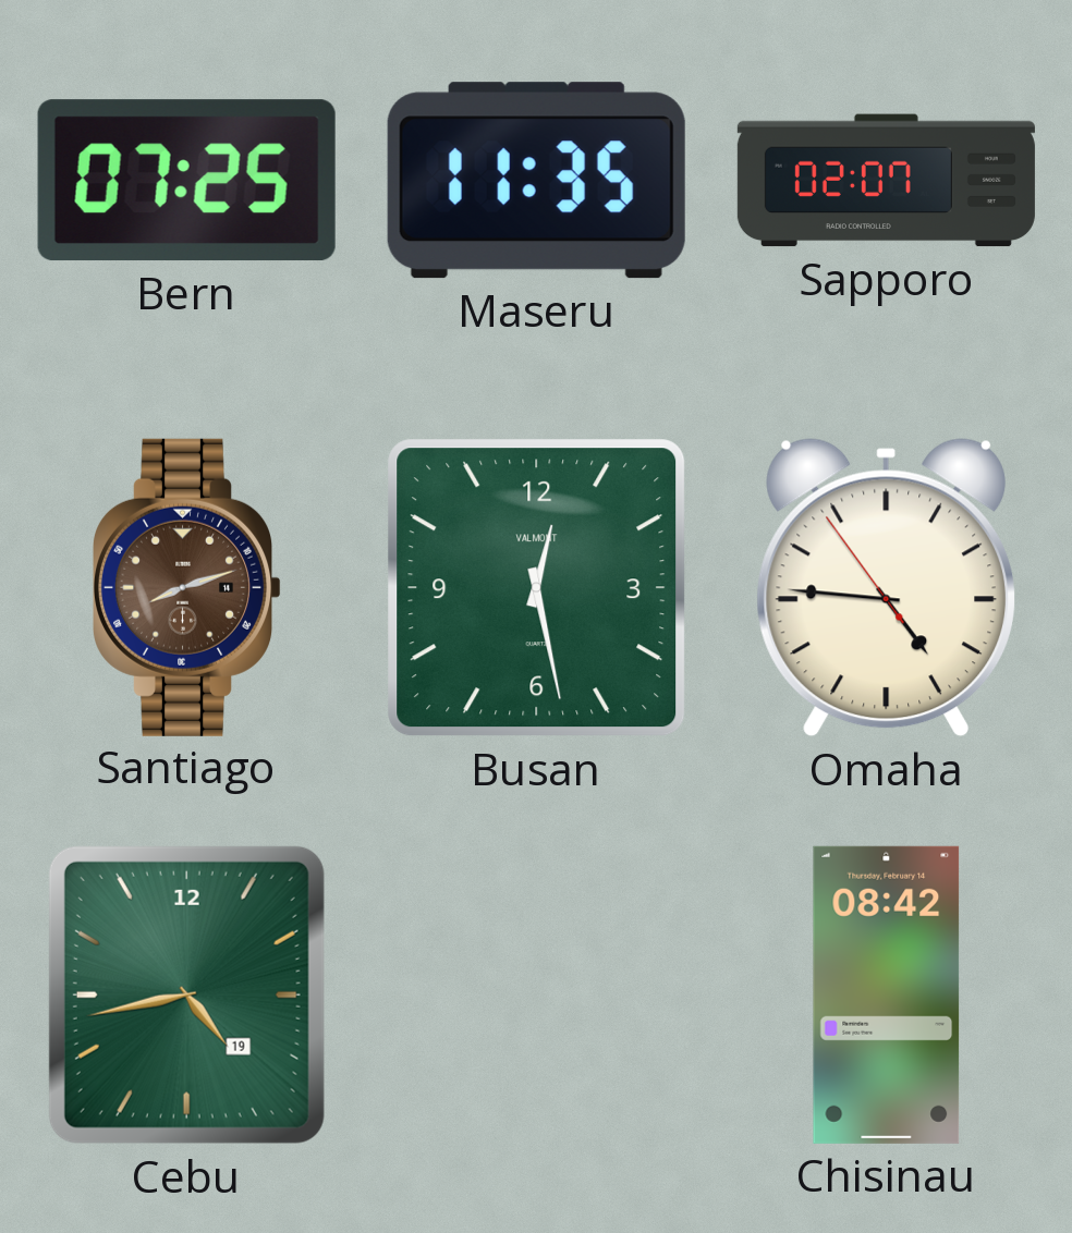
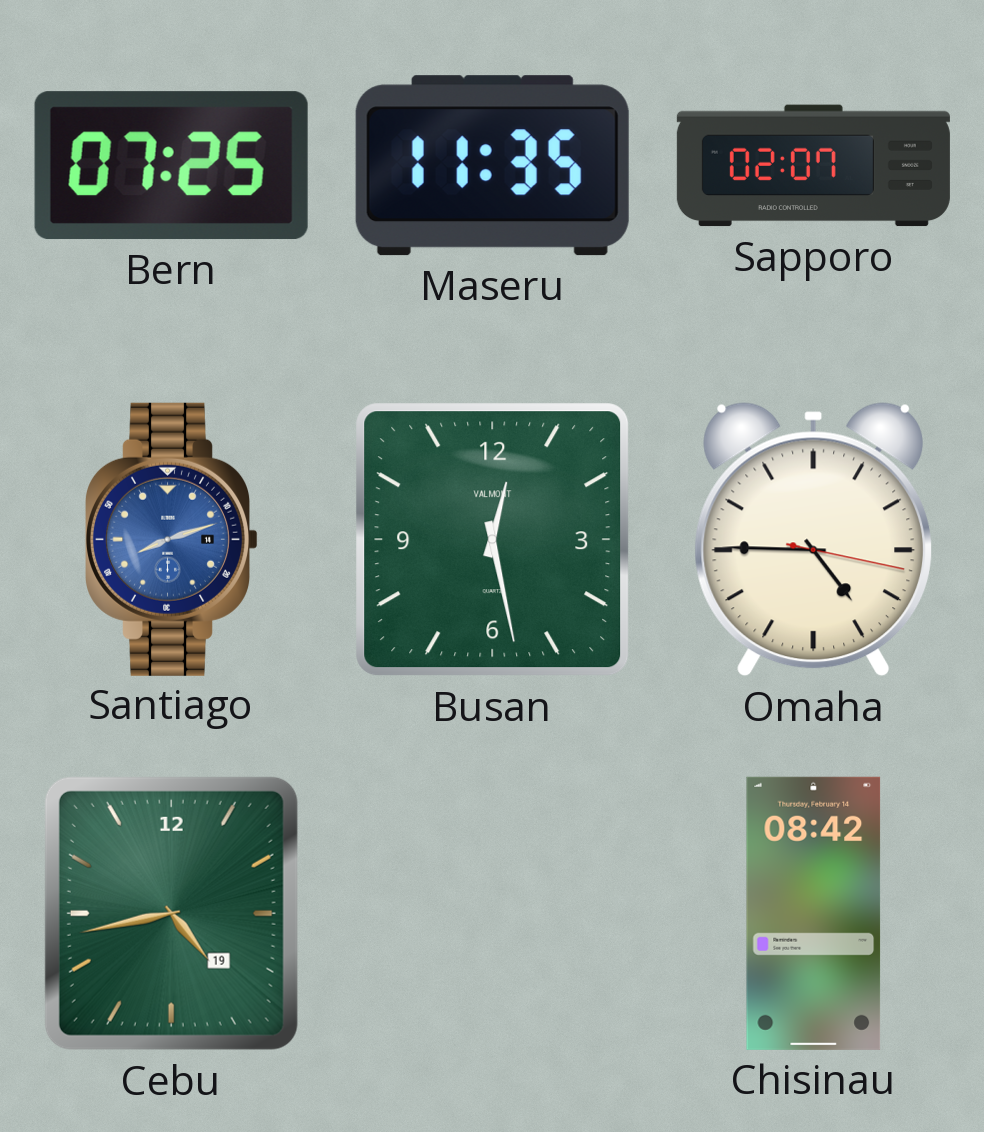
Santiago dial: brown -> blue
Omaha: 4:45:54 -> 4:45:17
